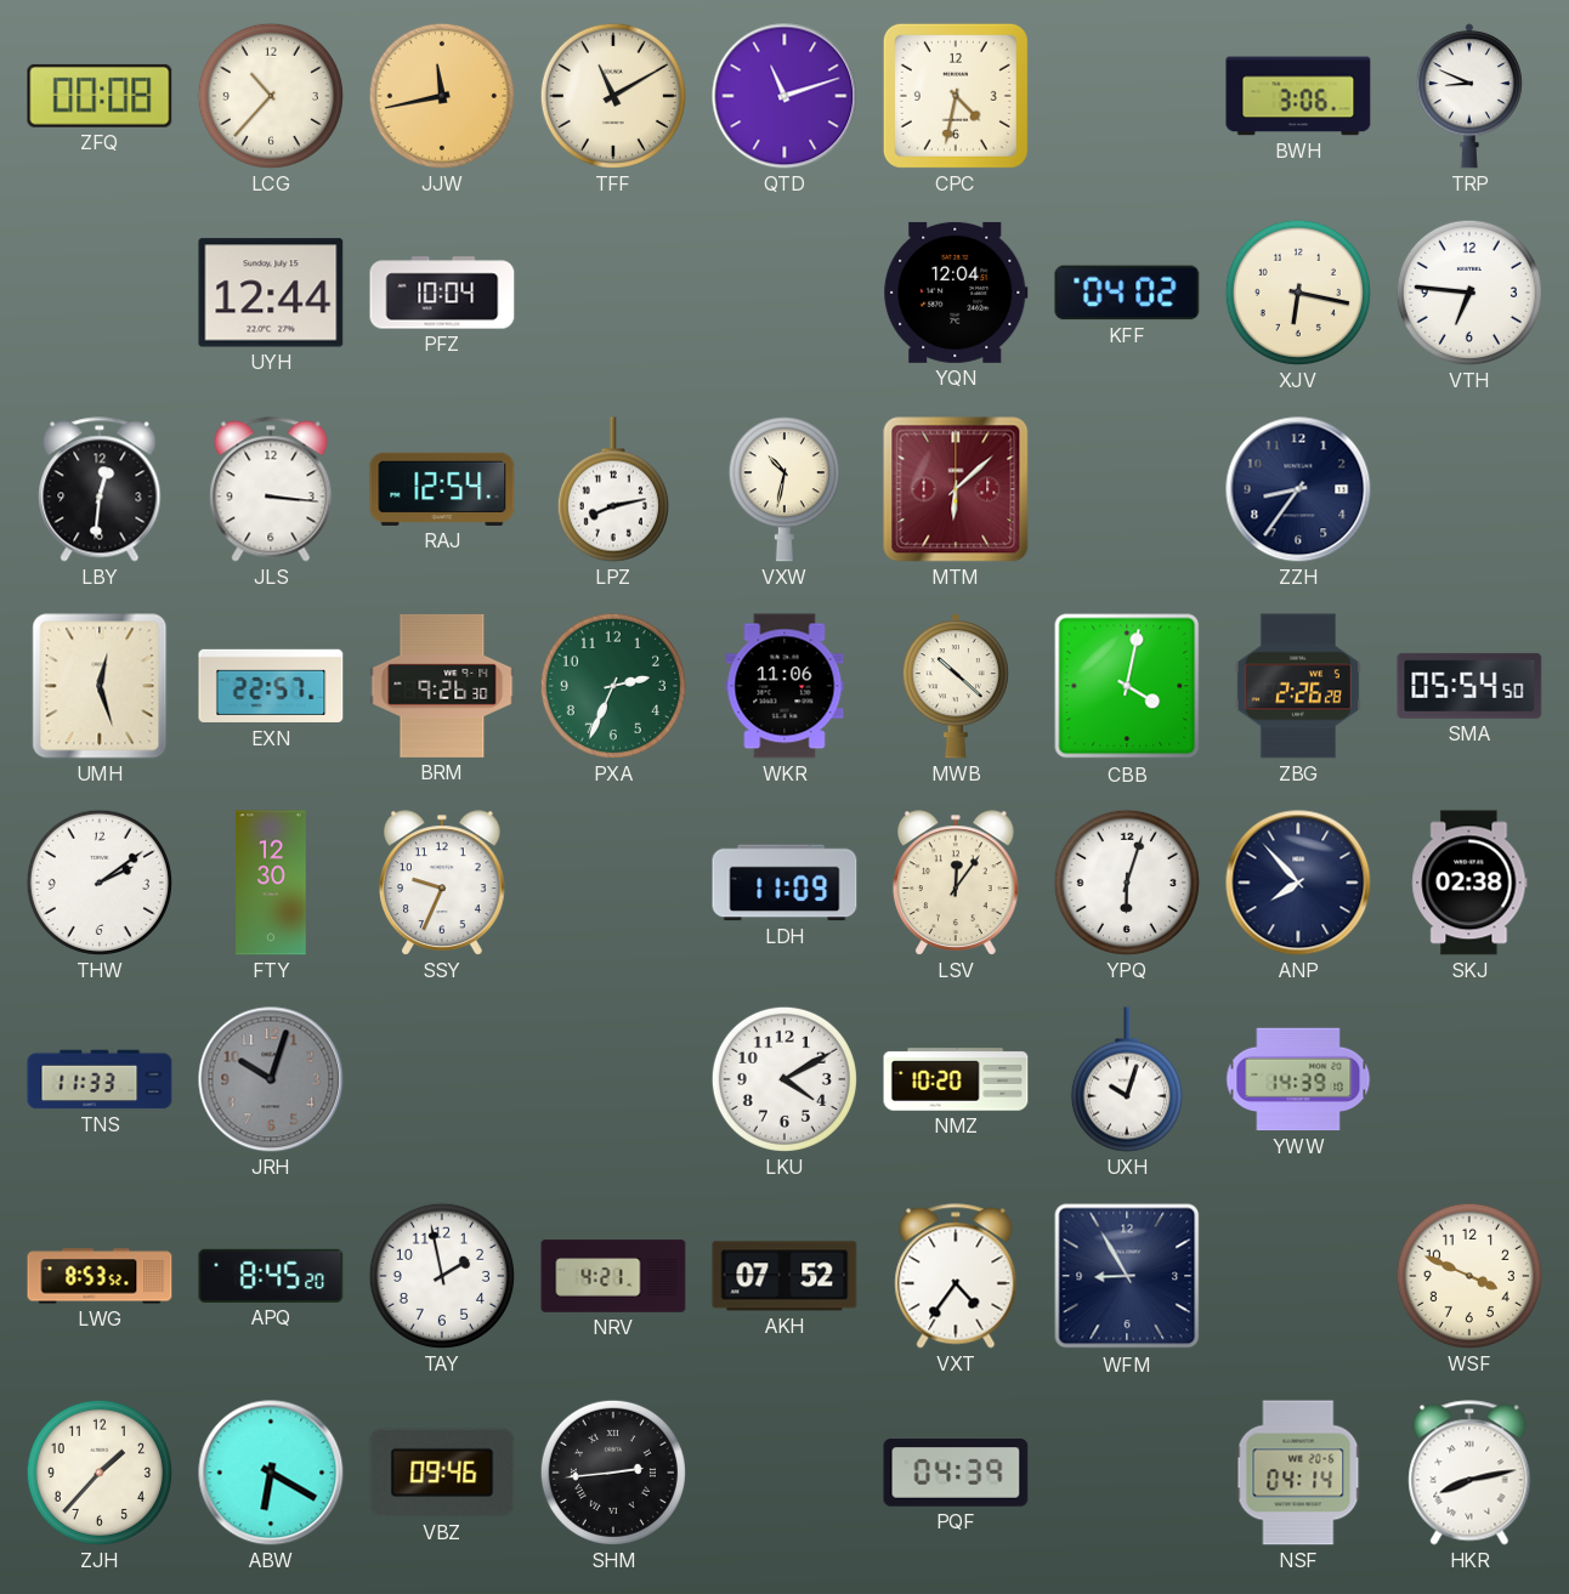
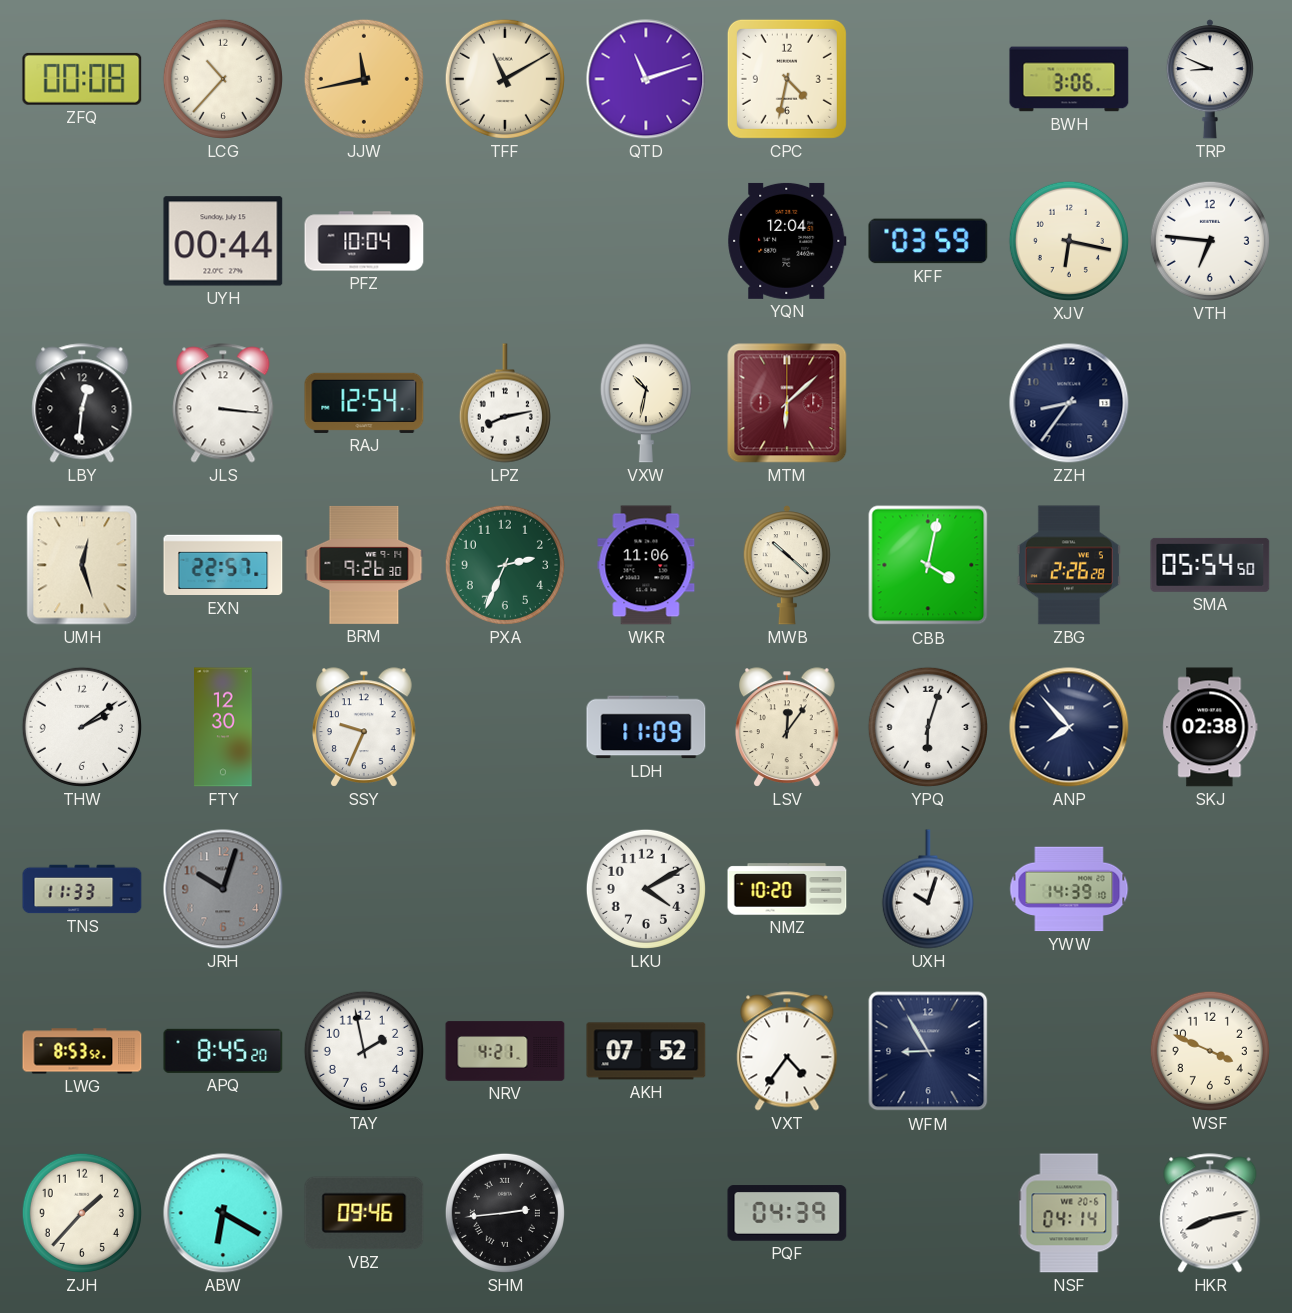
UYH: 12:44 -> 00:44
KFF: 04:02 -> 03:59
